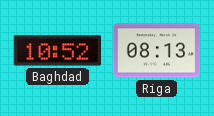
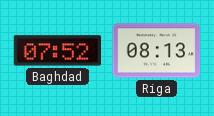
Baghdad: 10:52 -> 07:52
